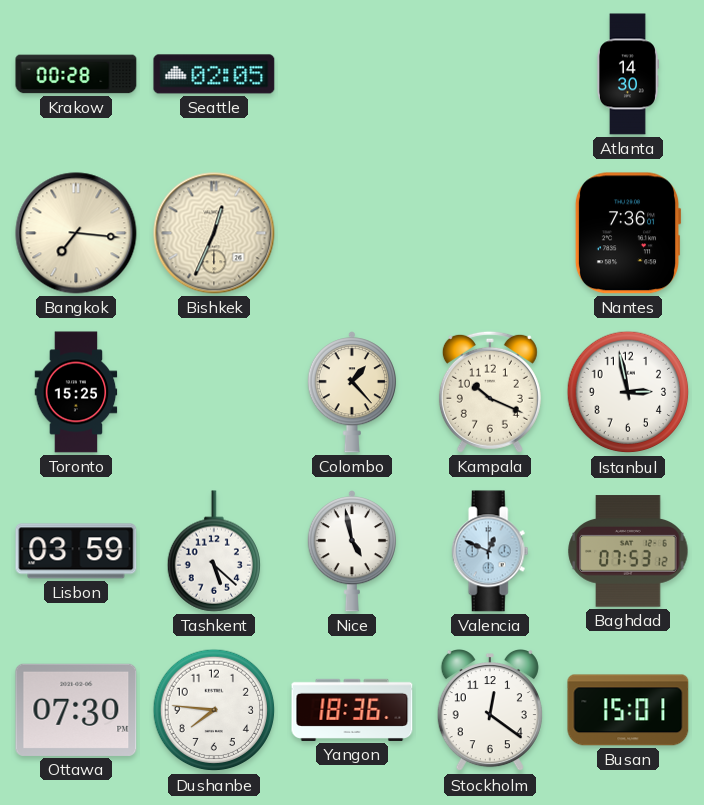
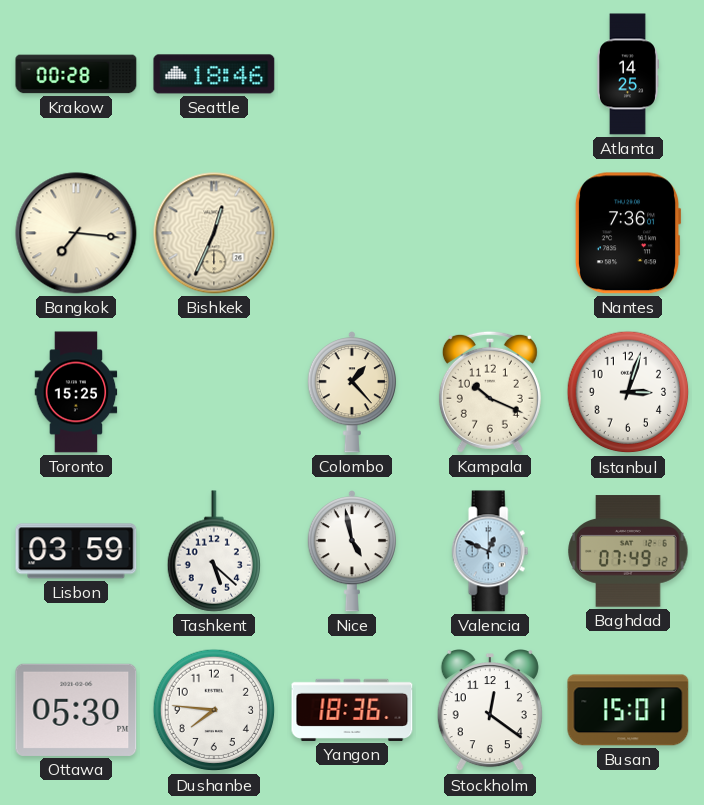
Seattle: 02:05 -> 18:46
Atlanta: 14:30 -> 14:25
Istanbul: 2:58 -> 3:03
Baghdad: 07:53 -> 07:49
Ottawa: 07:30 -> 05:30
